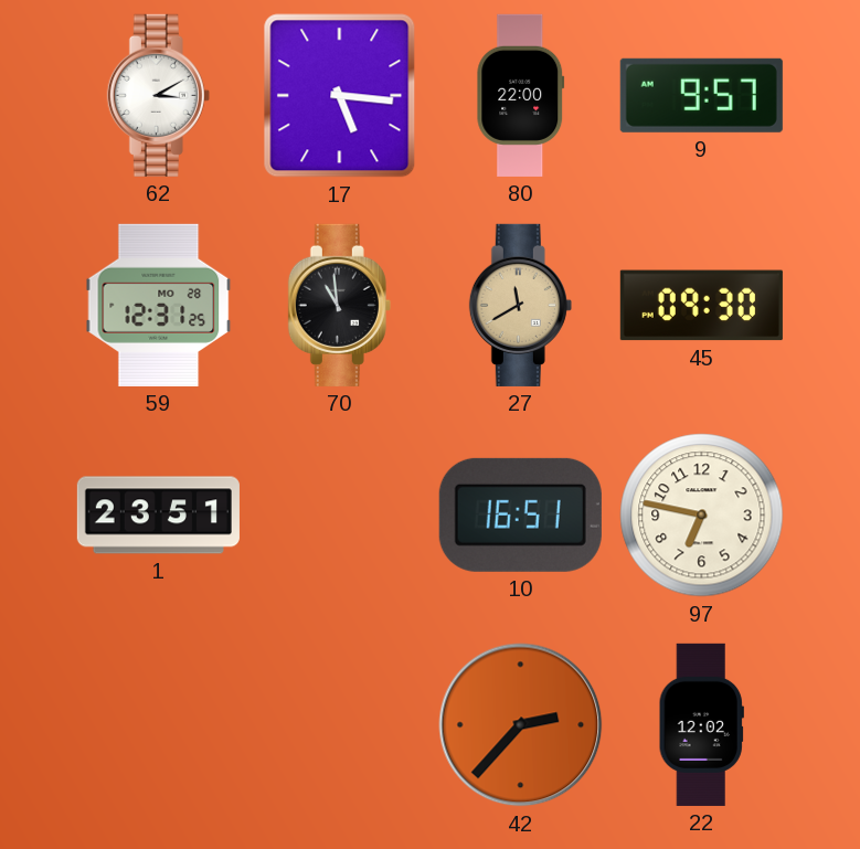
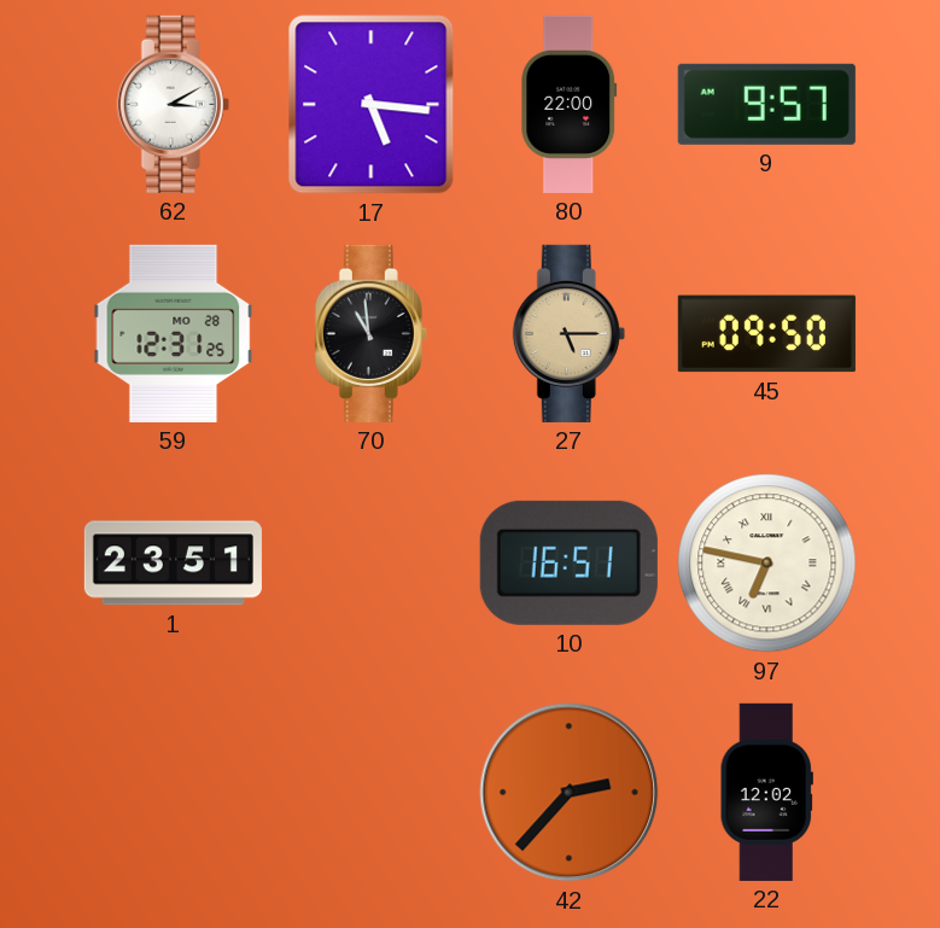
27: 11:40 -> 5:15
45: 09:30 -> 09:50
97 numerals: Arabic -> Roman
